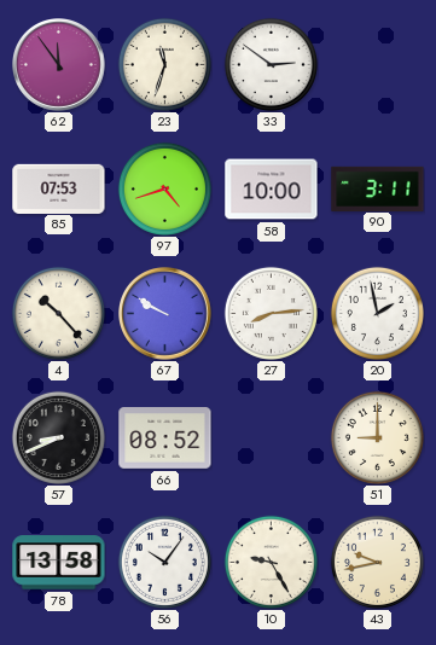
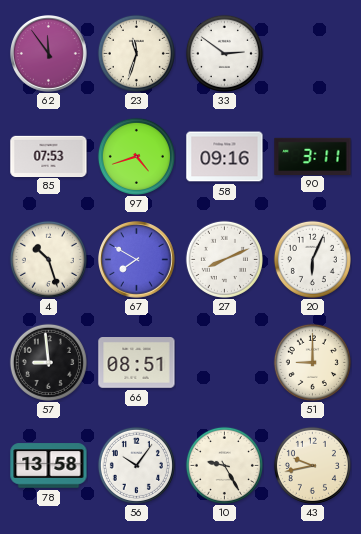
58: 10:00 -> 09:16
4: 10:23 -> 10:27
67: 9:50 -> 7:50
27: 8:14 -> 8:11
20: 1:58 -> 6:04
57: 8:41 -> 8:59
66: 08:52 -> 08:51
